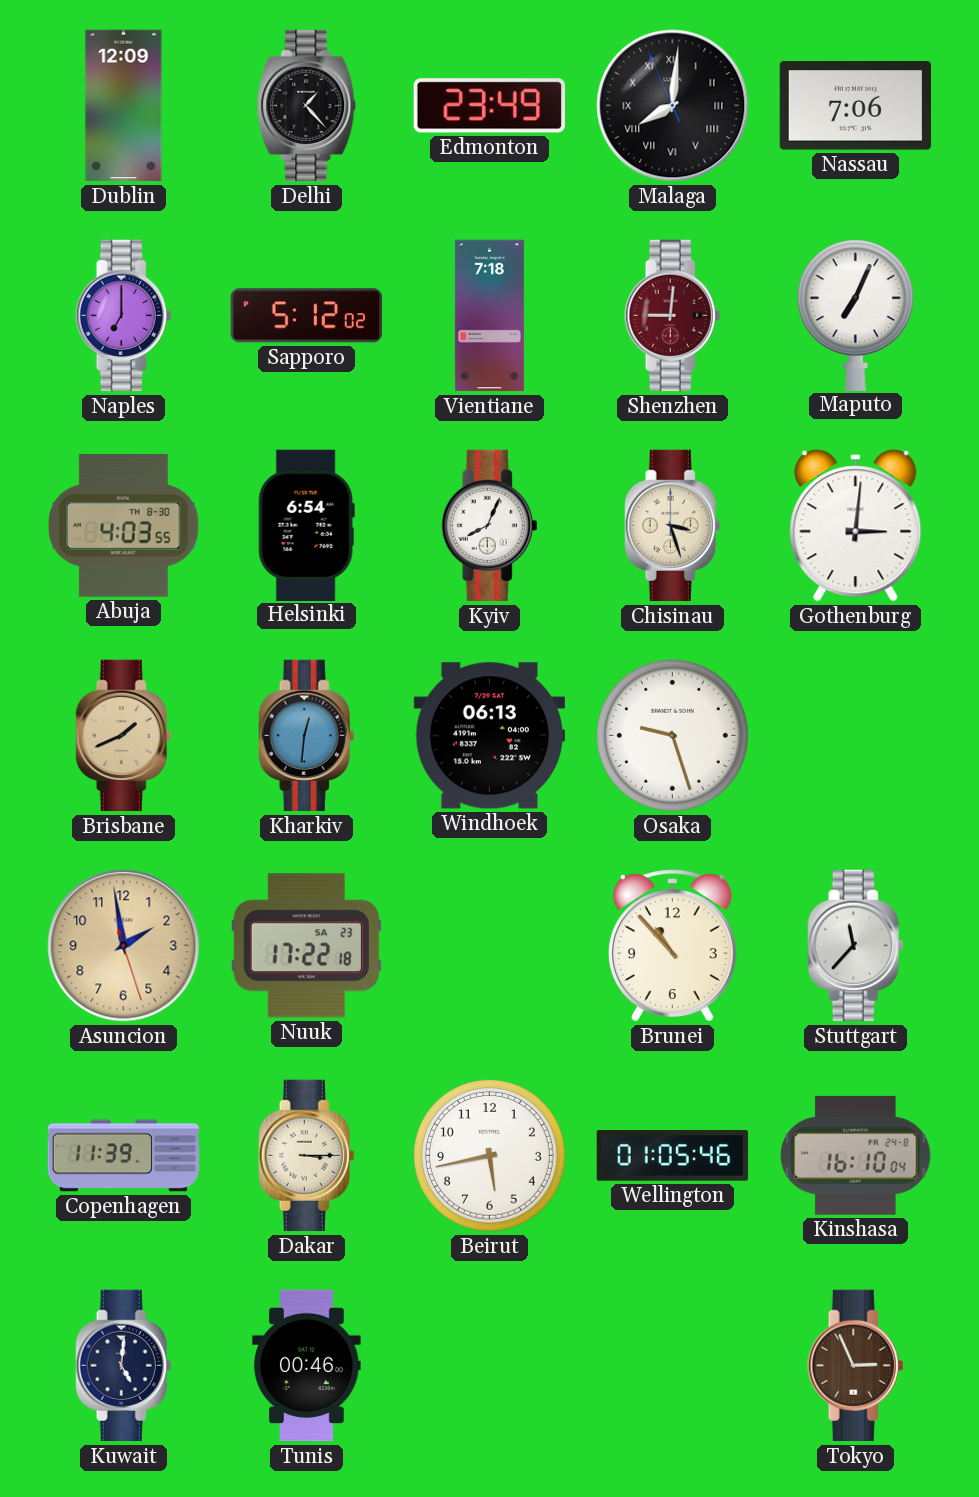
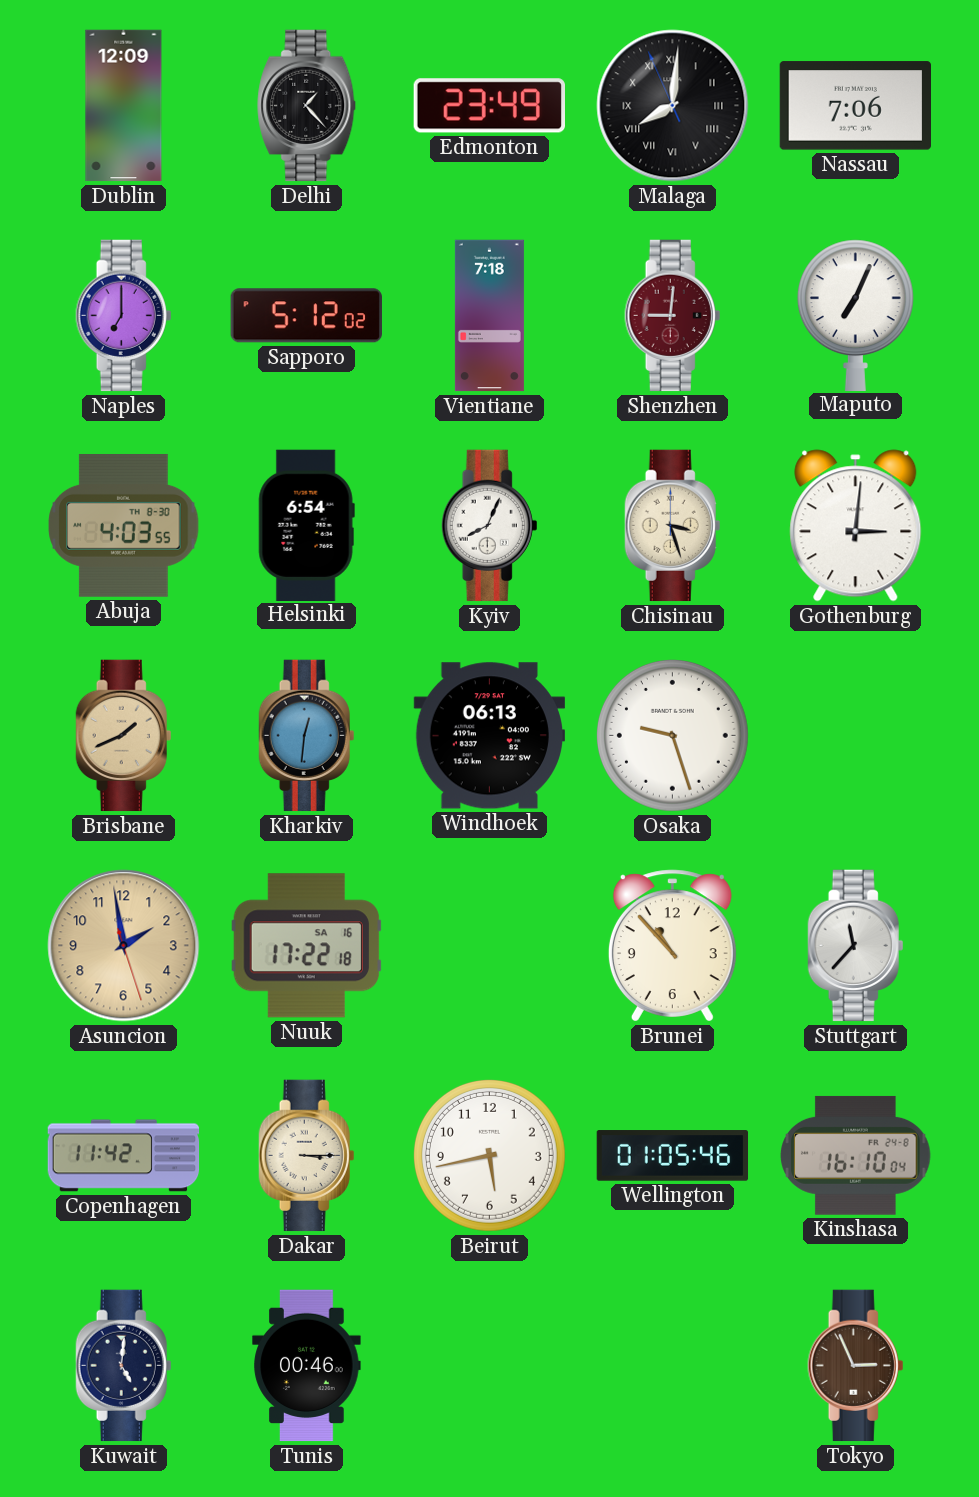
Nuuk date: SA 23 -> SA 16
Copenhagen: 11:39 -> 11:42
